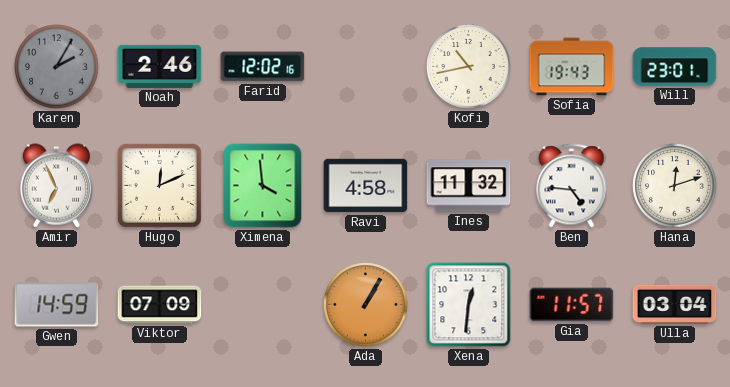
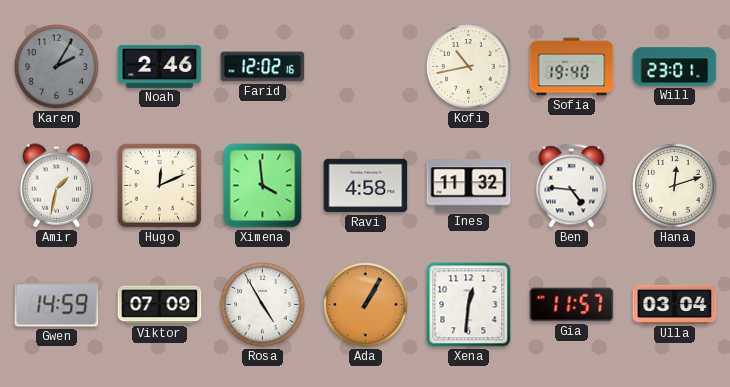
Sofia: 19:43 -> 19:40
Amir: 6:56 -> 1:32
Rosa: none -> 4:55
